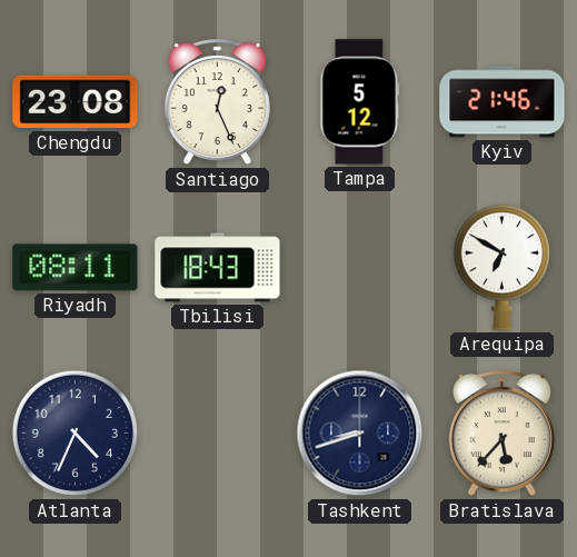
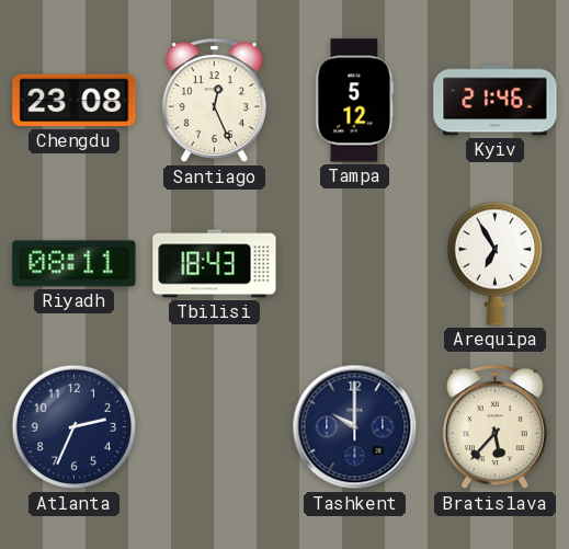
Arequipa: 6:50 -> 6:55
Atlanta: 4:34 -> 2:34
Tashkent: 8:42 -> 10:00
